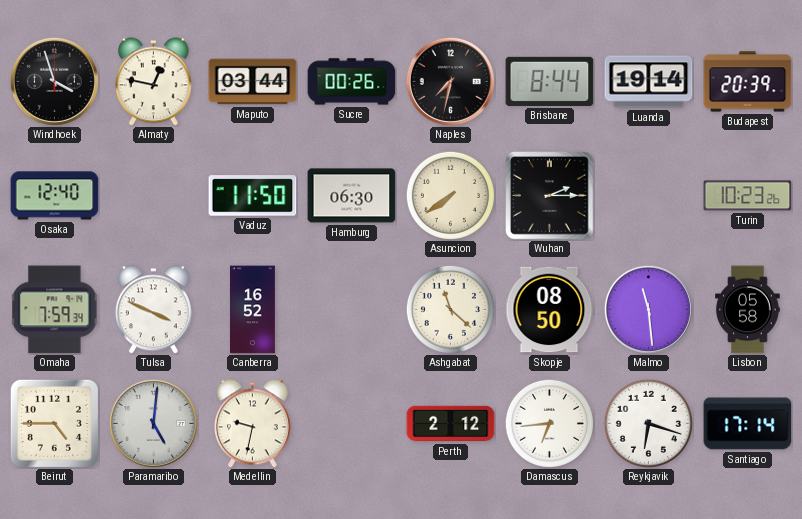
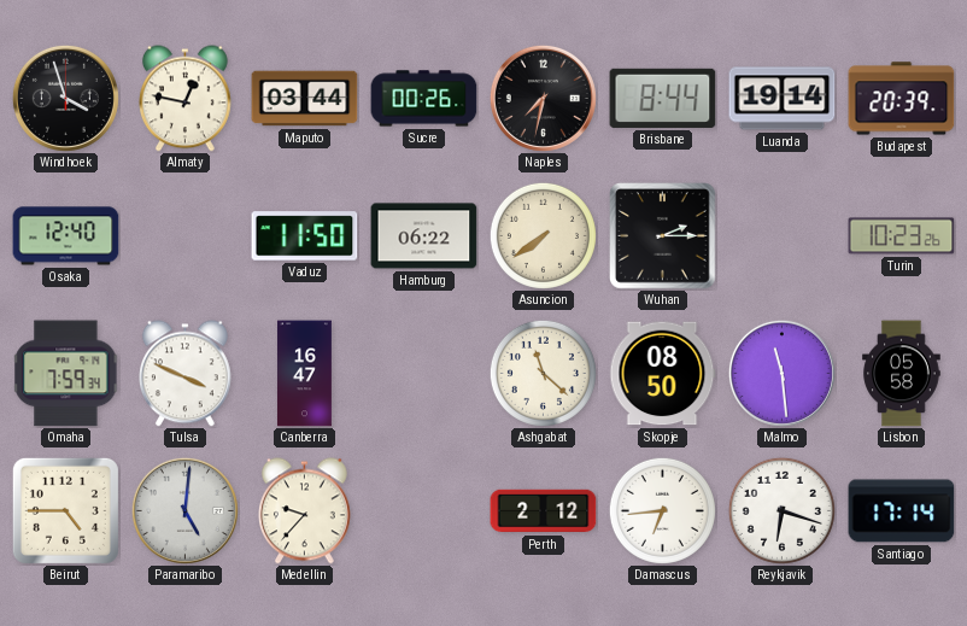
Hamburg: 06:30 -> 06:22
Canberra: 16:52 -> 16:47
Medellin: 9:32 -> 9:37
